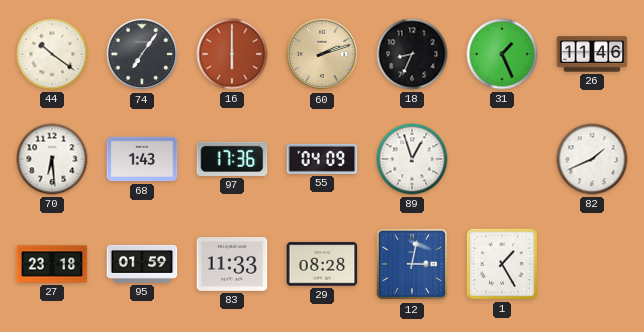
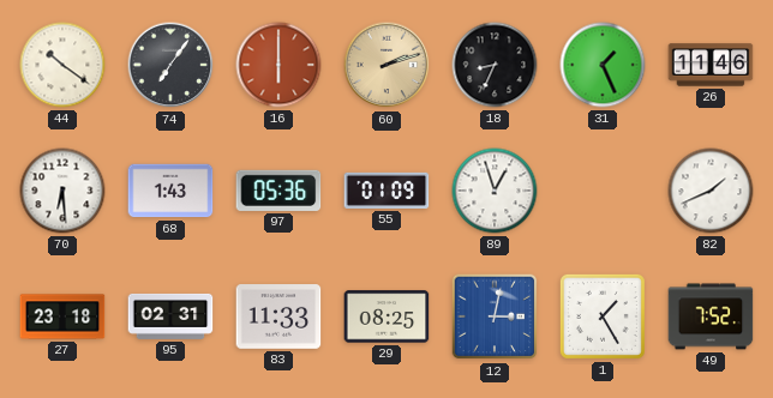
97: 17:36 -> 05:36
55: 04:09 -> 01:09
95: 01:59 -> 02:31
29: 08:28 -> 08:25
49: none -> 7:52
